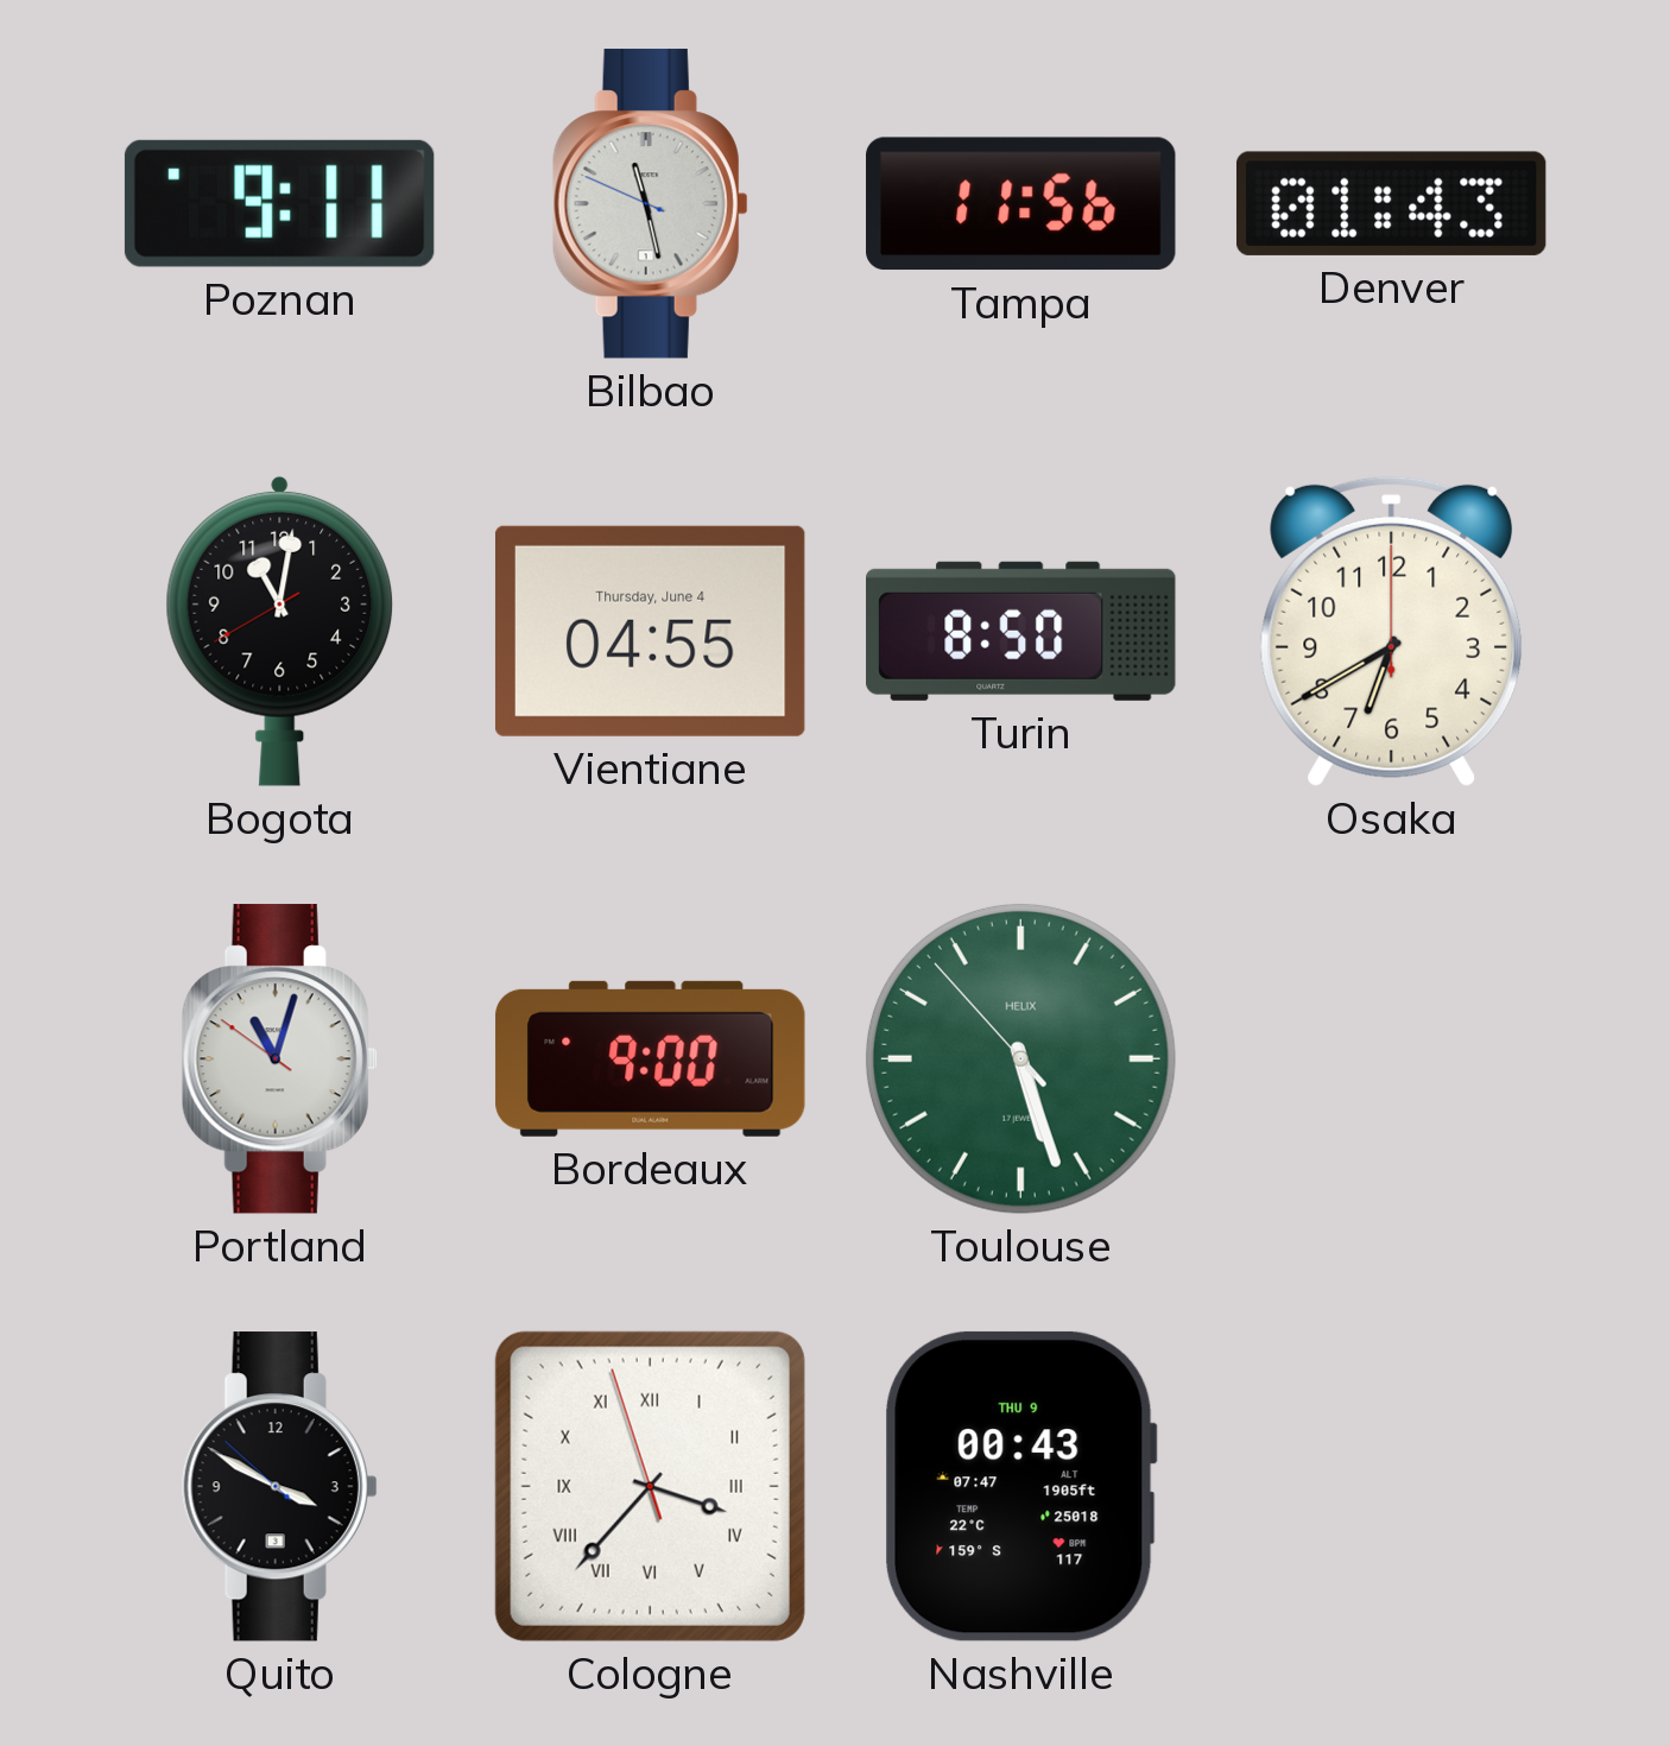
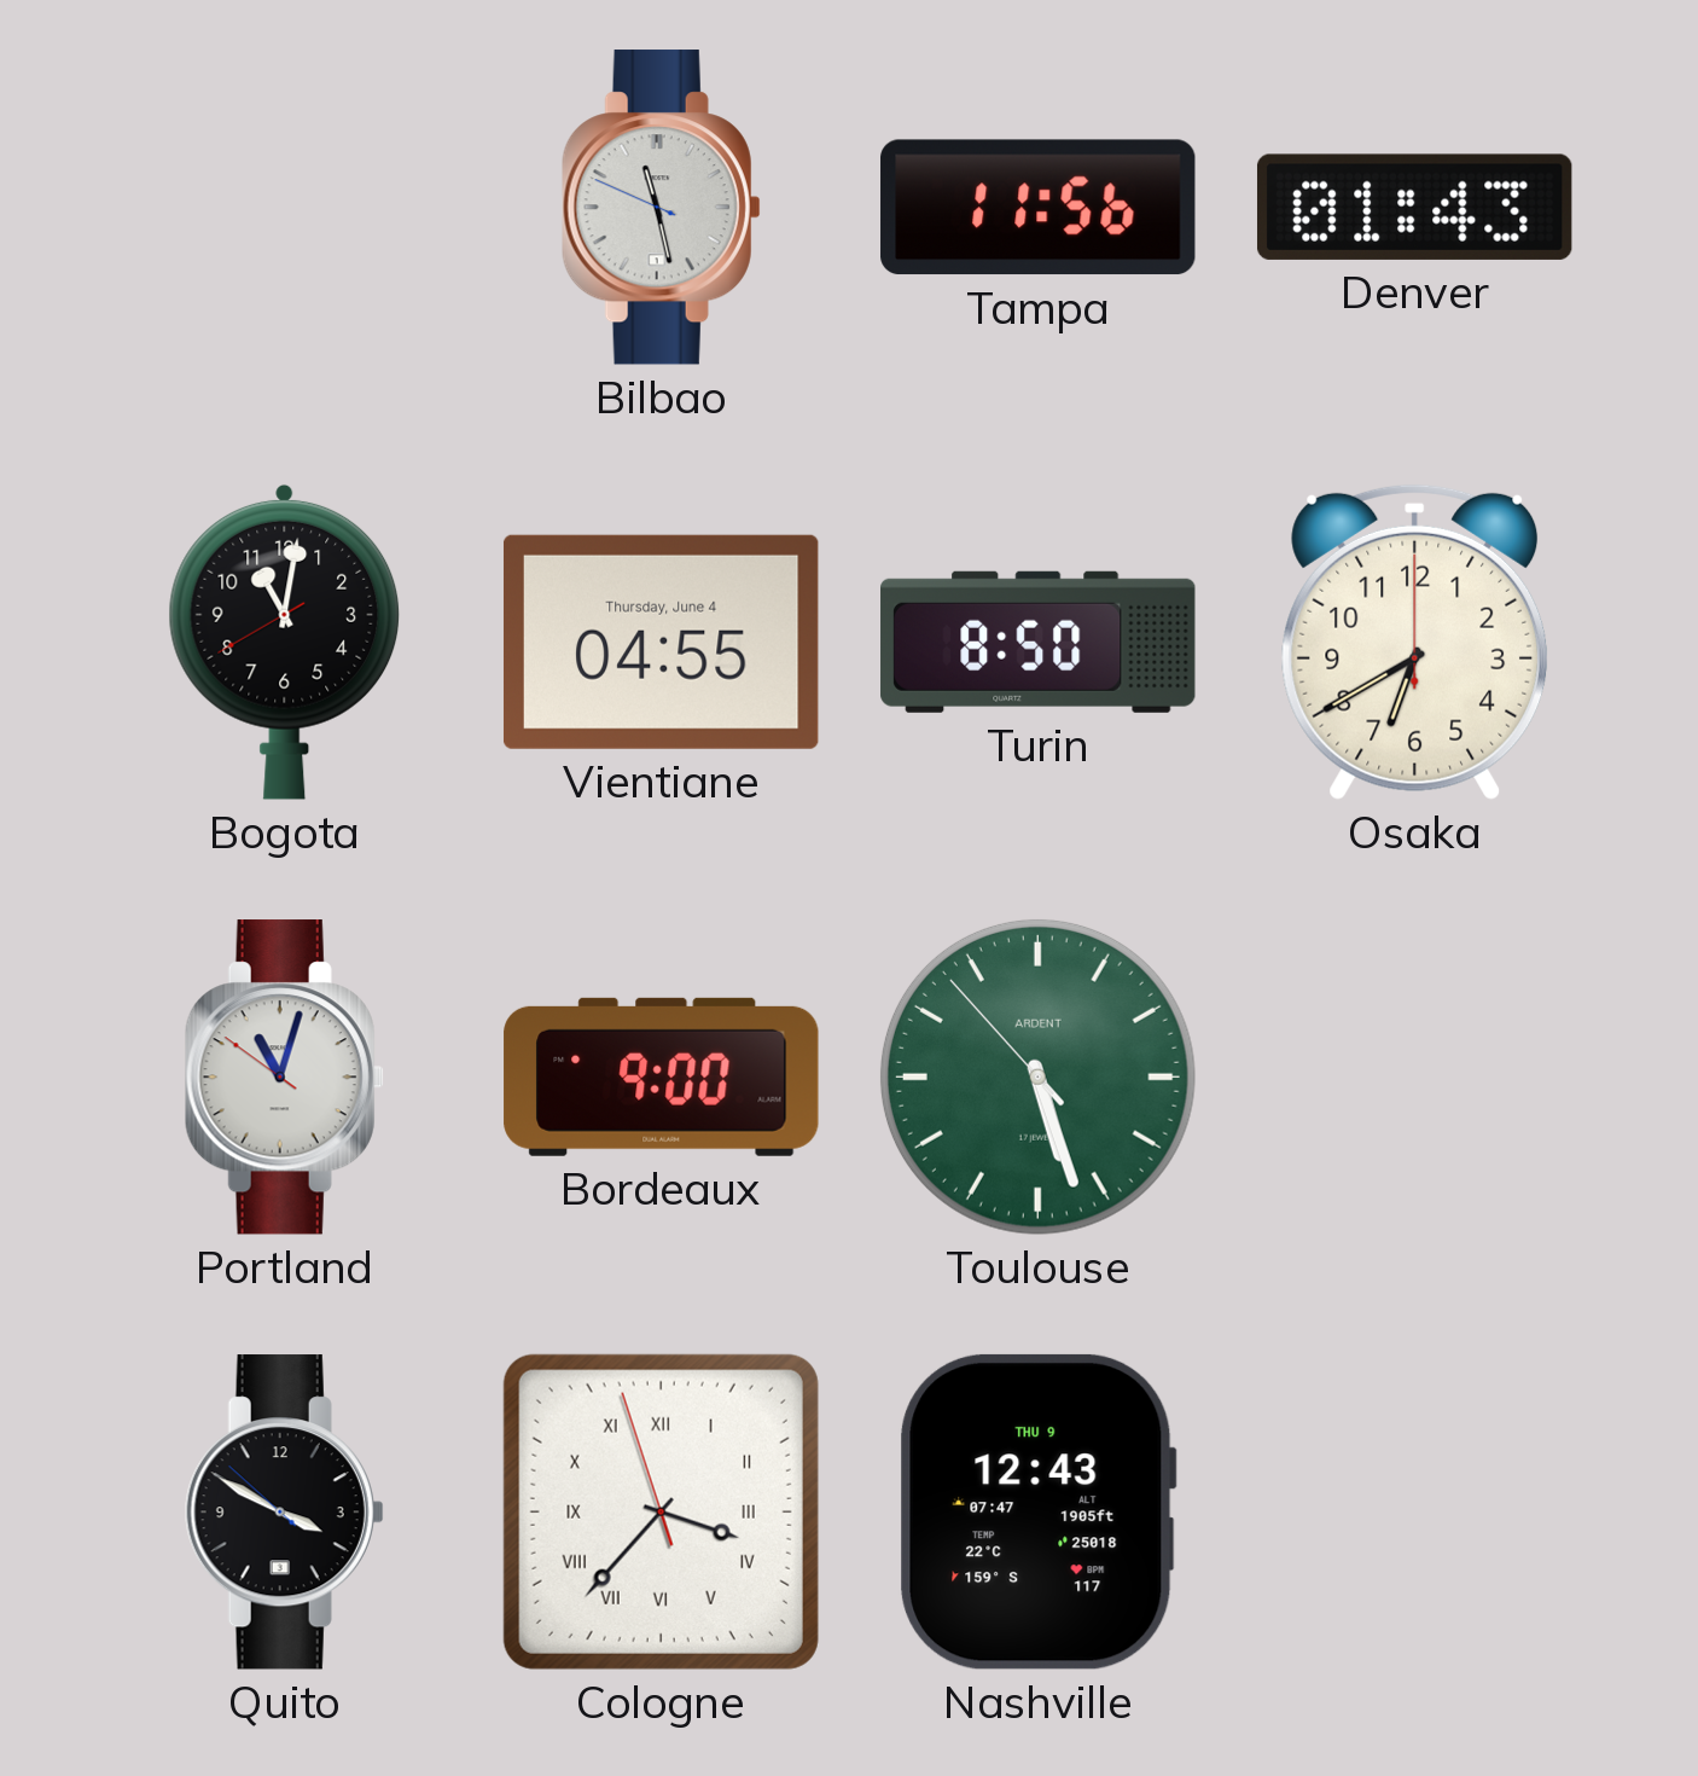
Poznan: 9:11 -> none
Toulouse brand: HELIX -> ARDENT
Nashville: 00:43 -> 12:43
